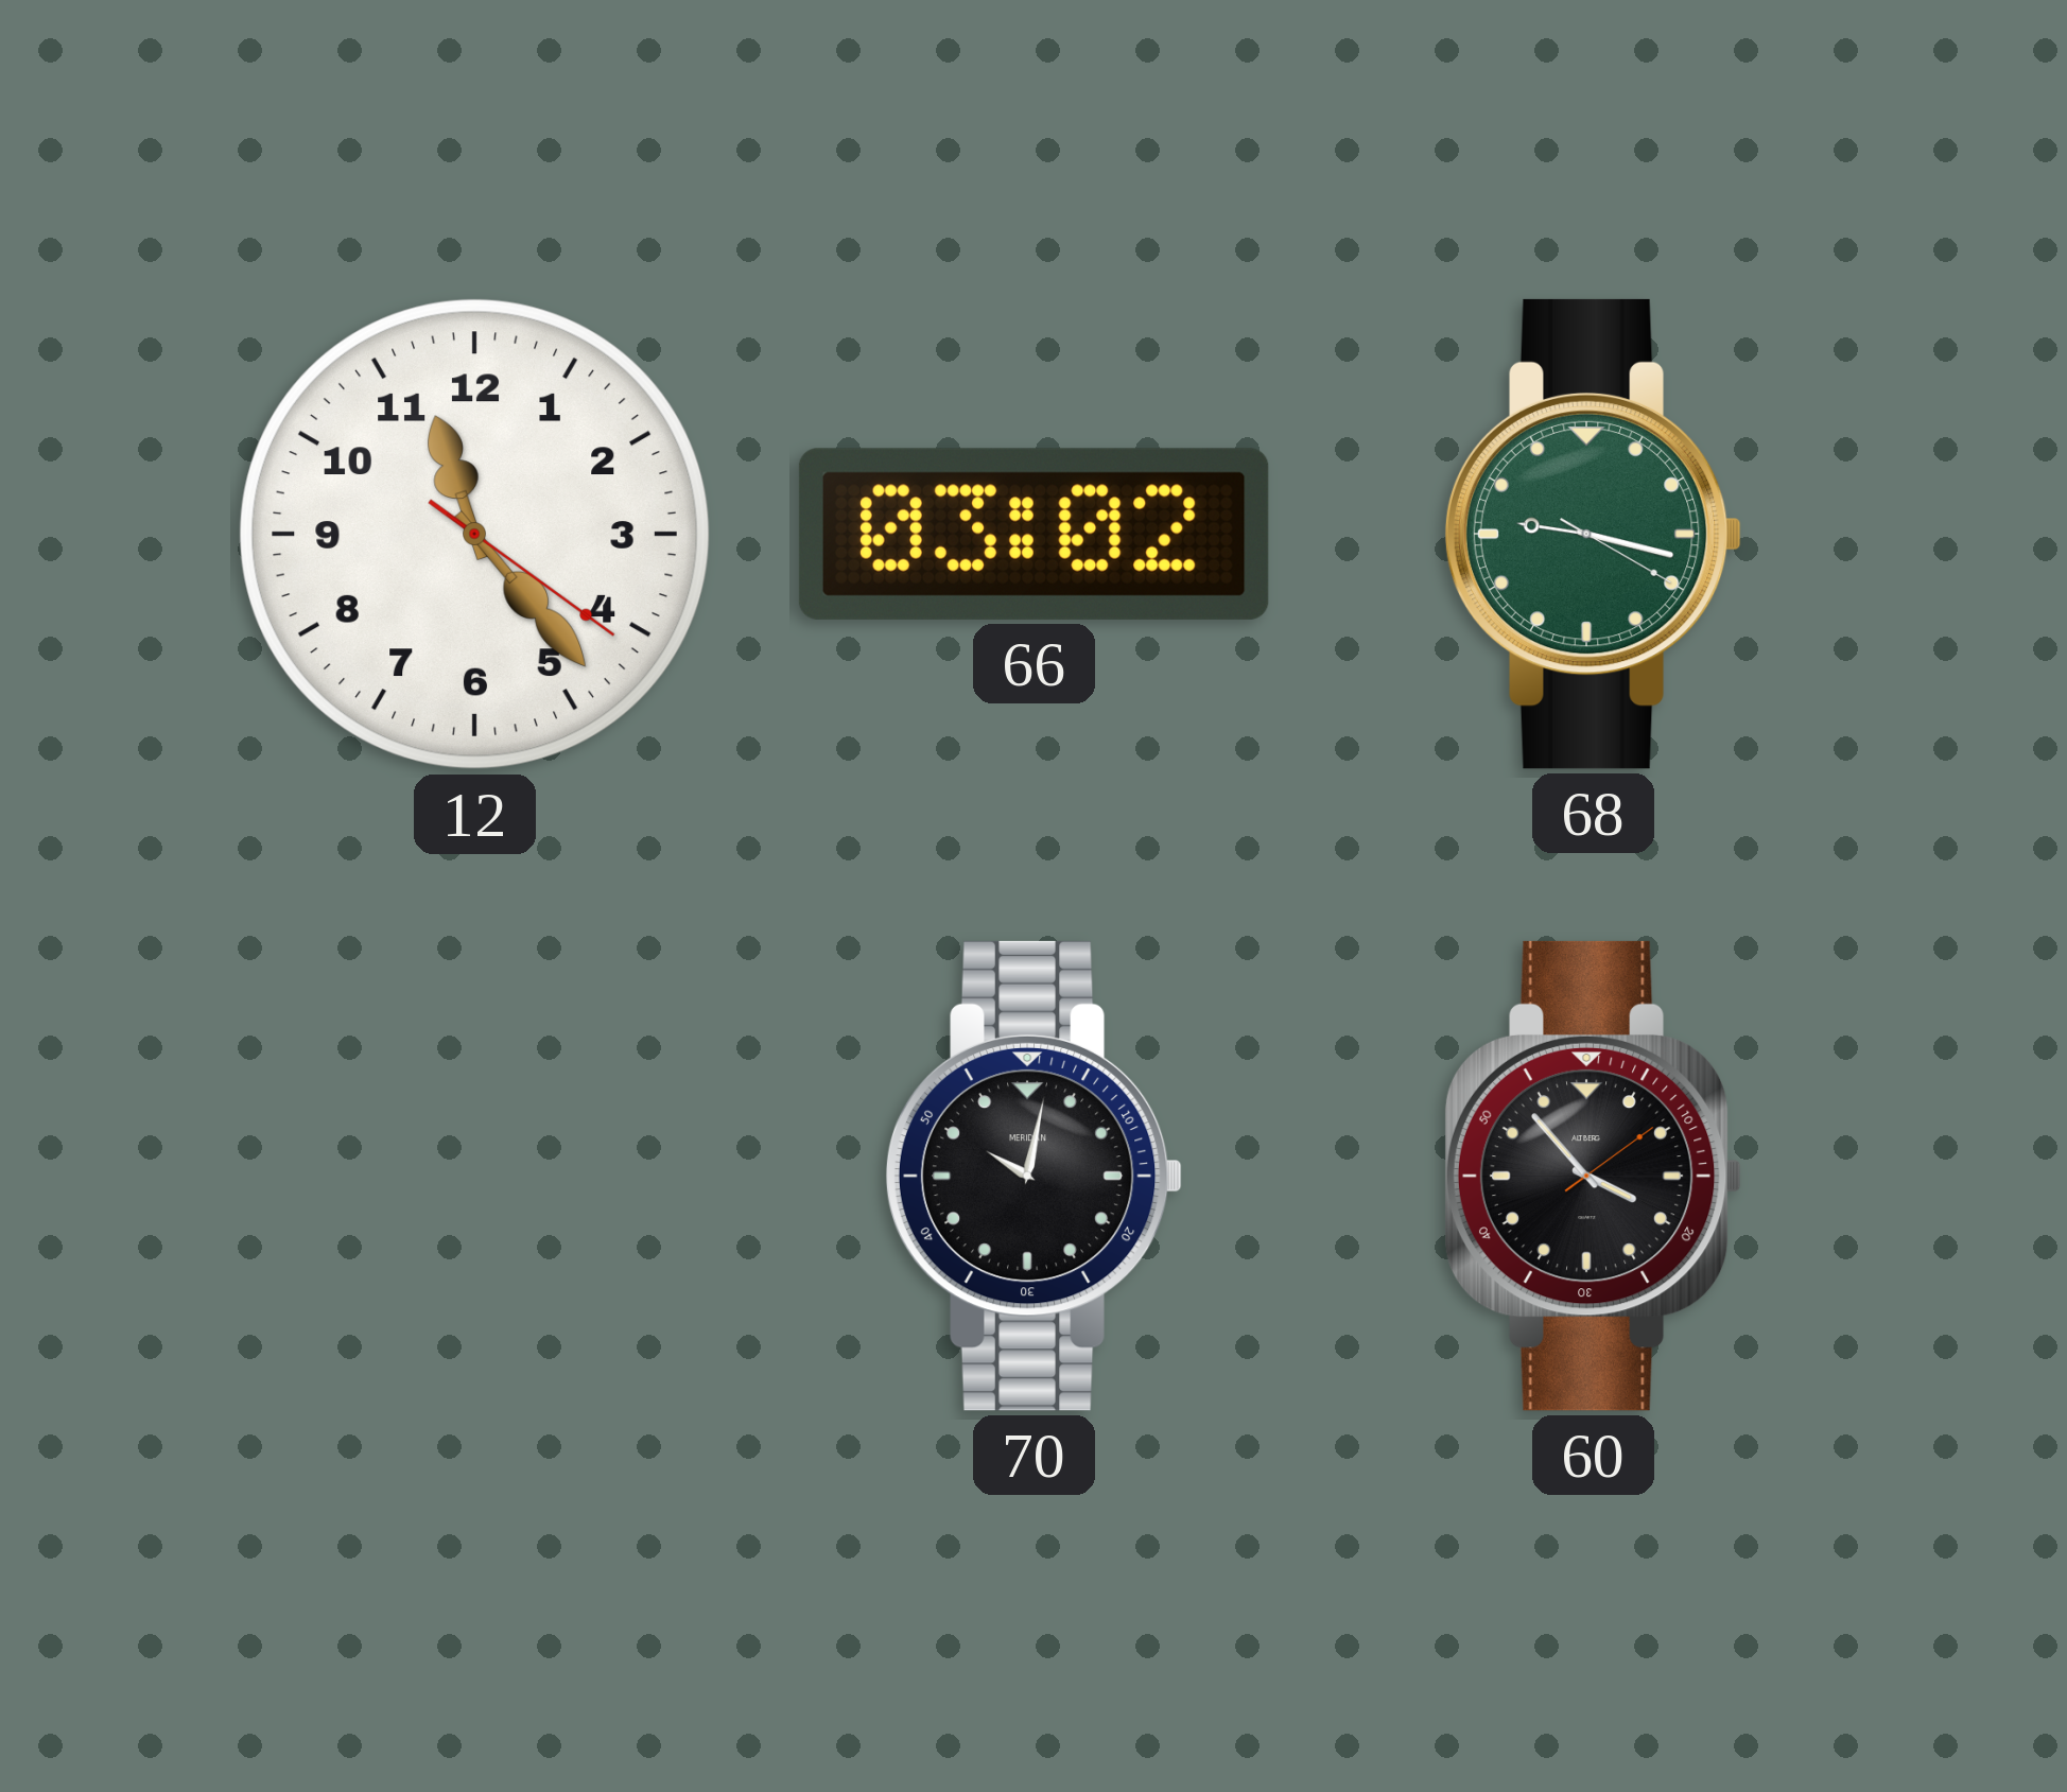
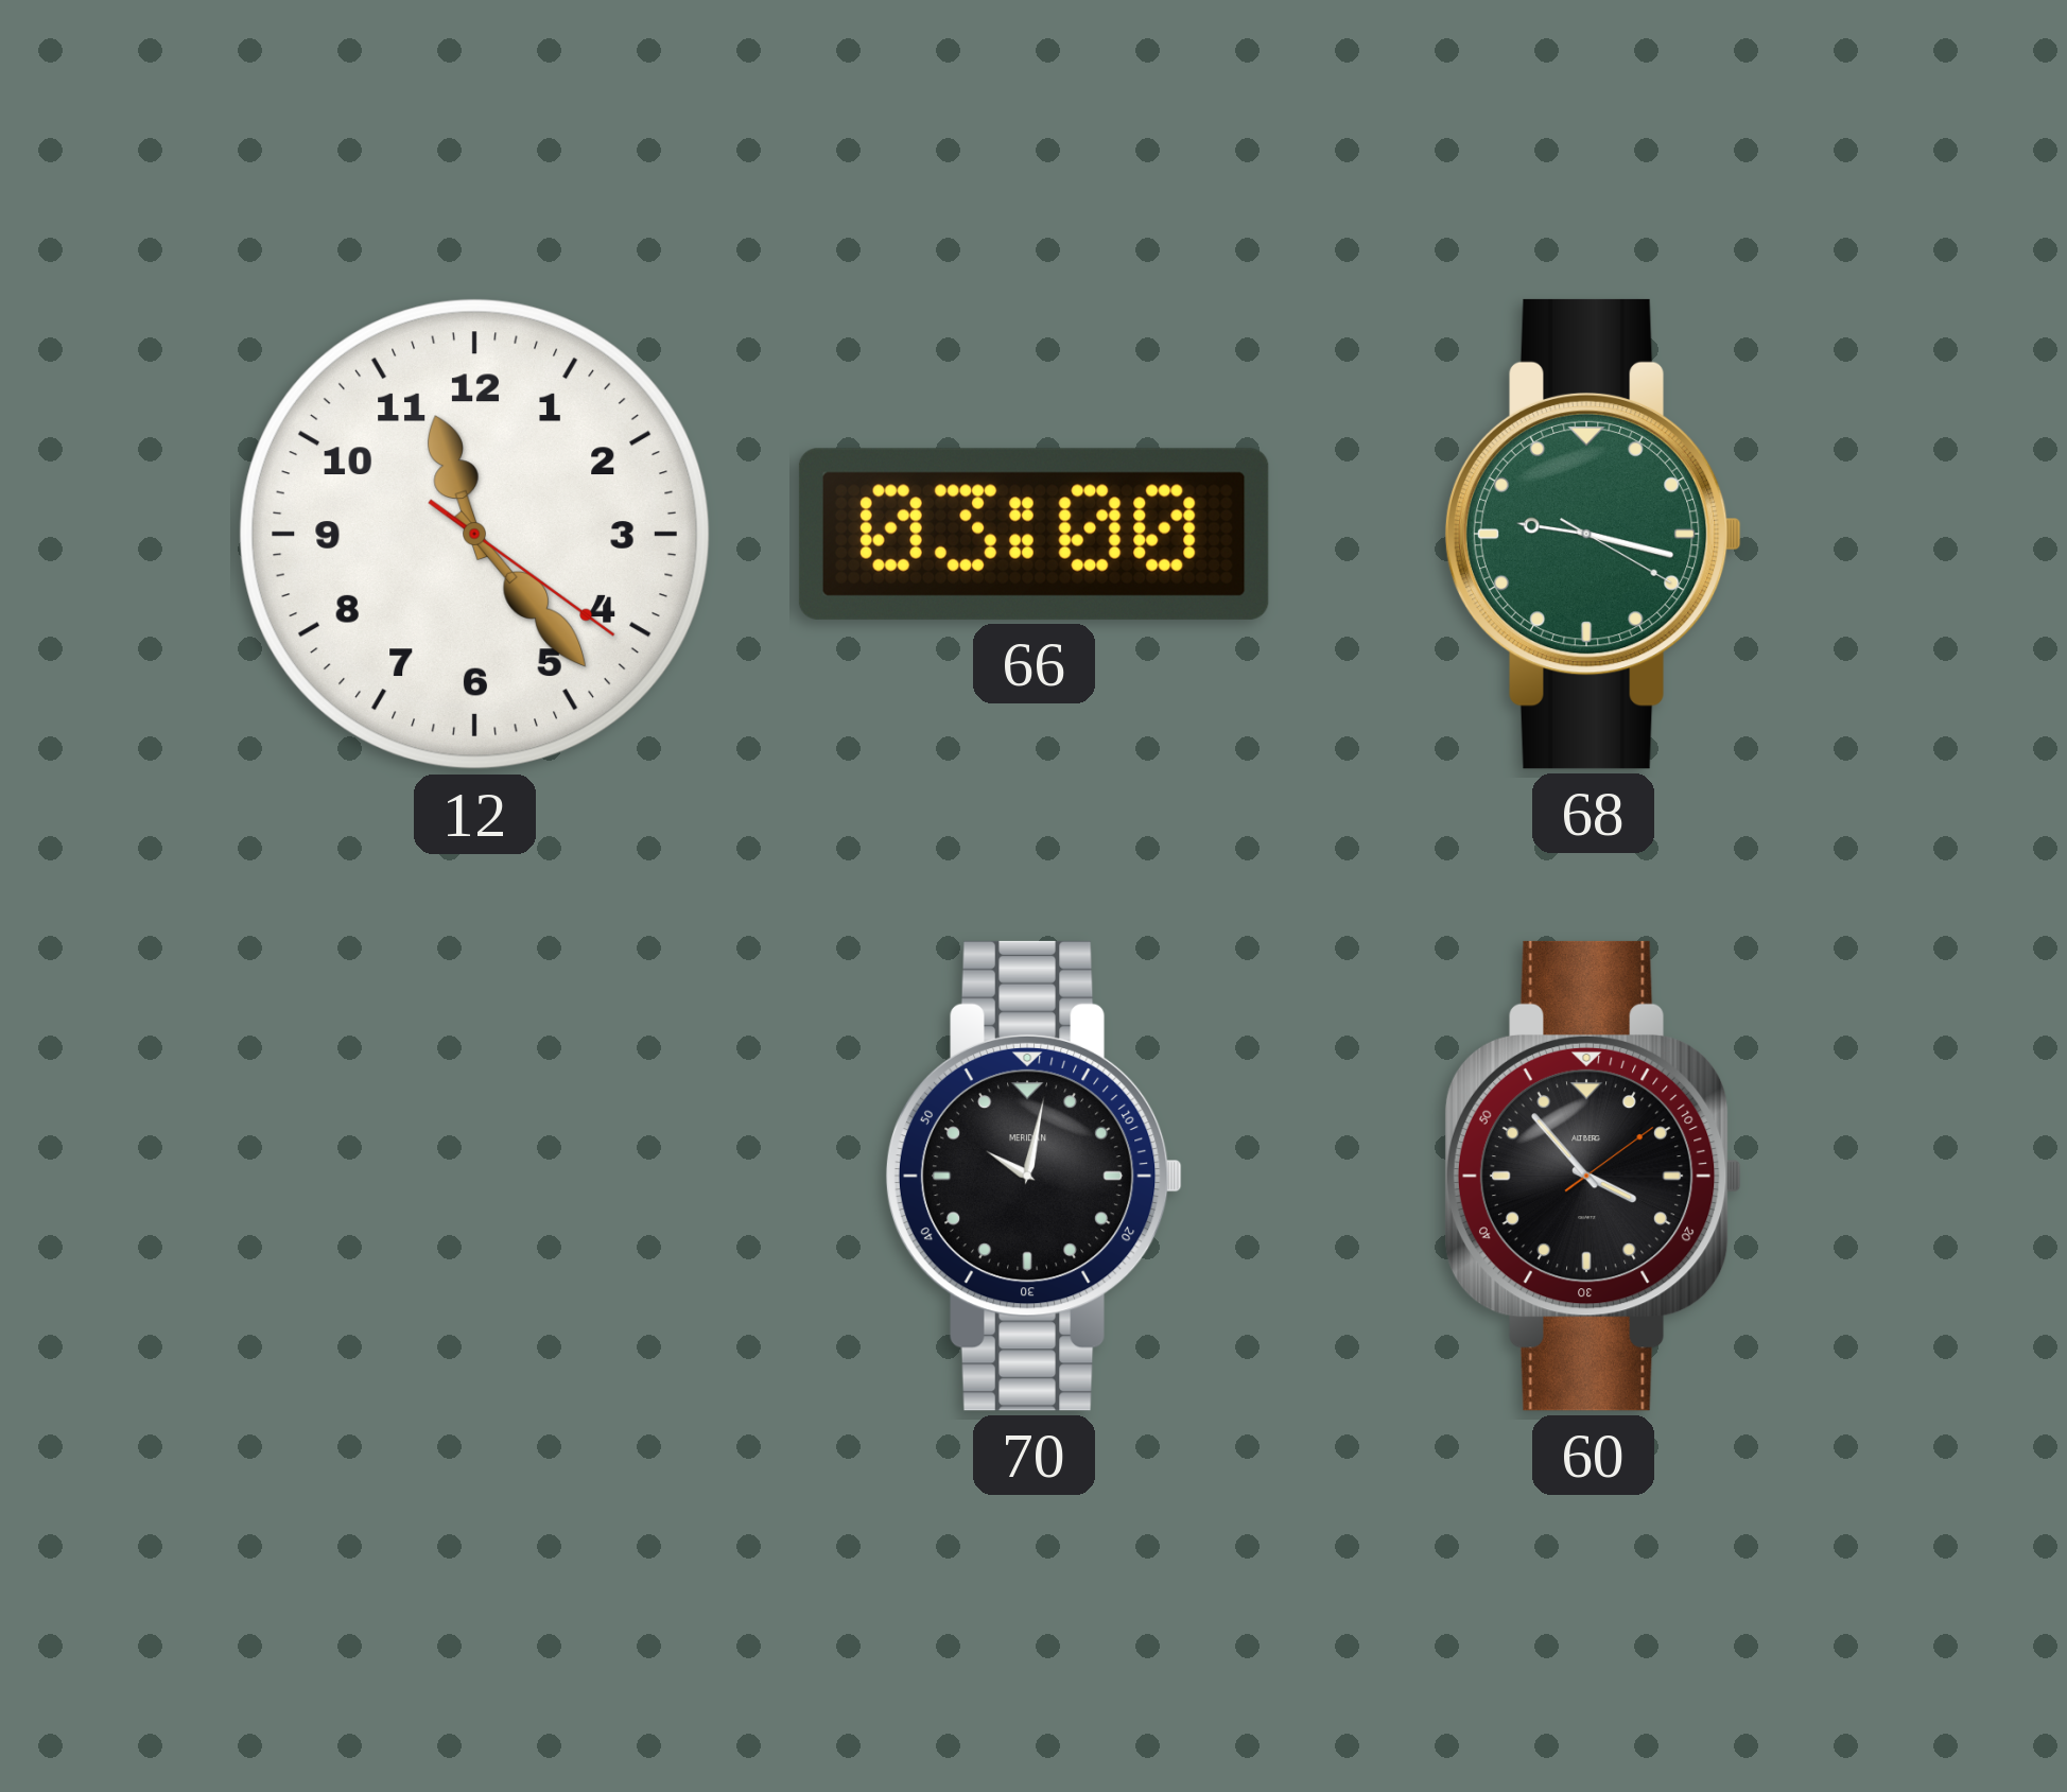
66: 03:02 -> 03:00
